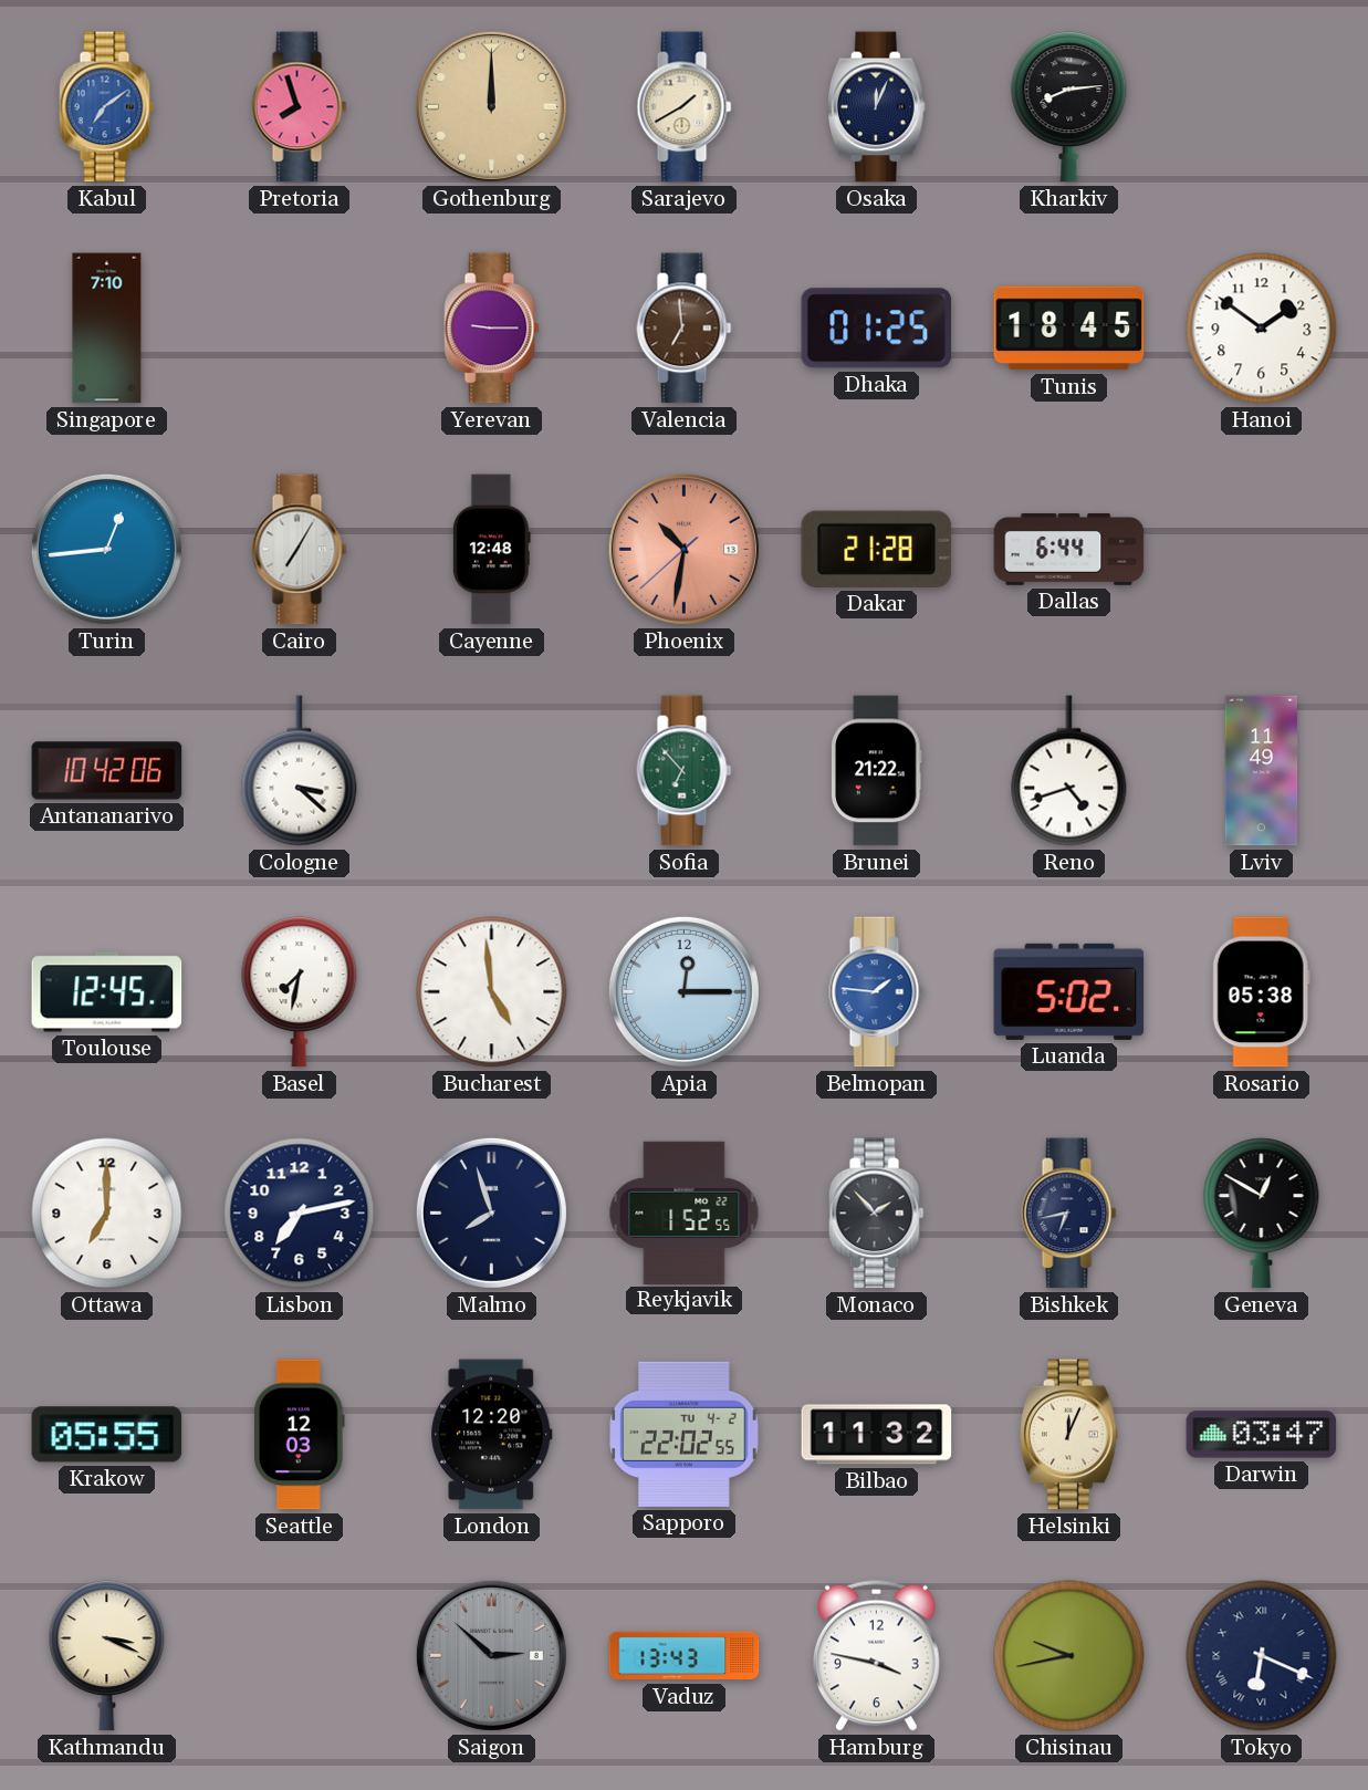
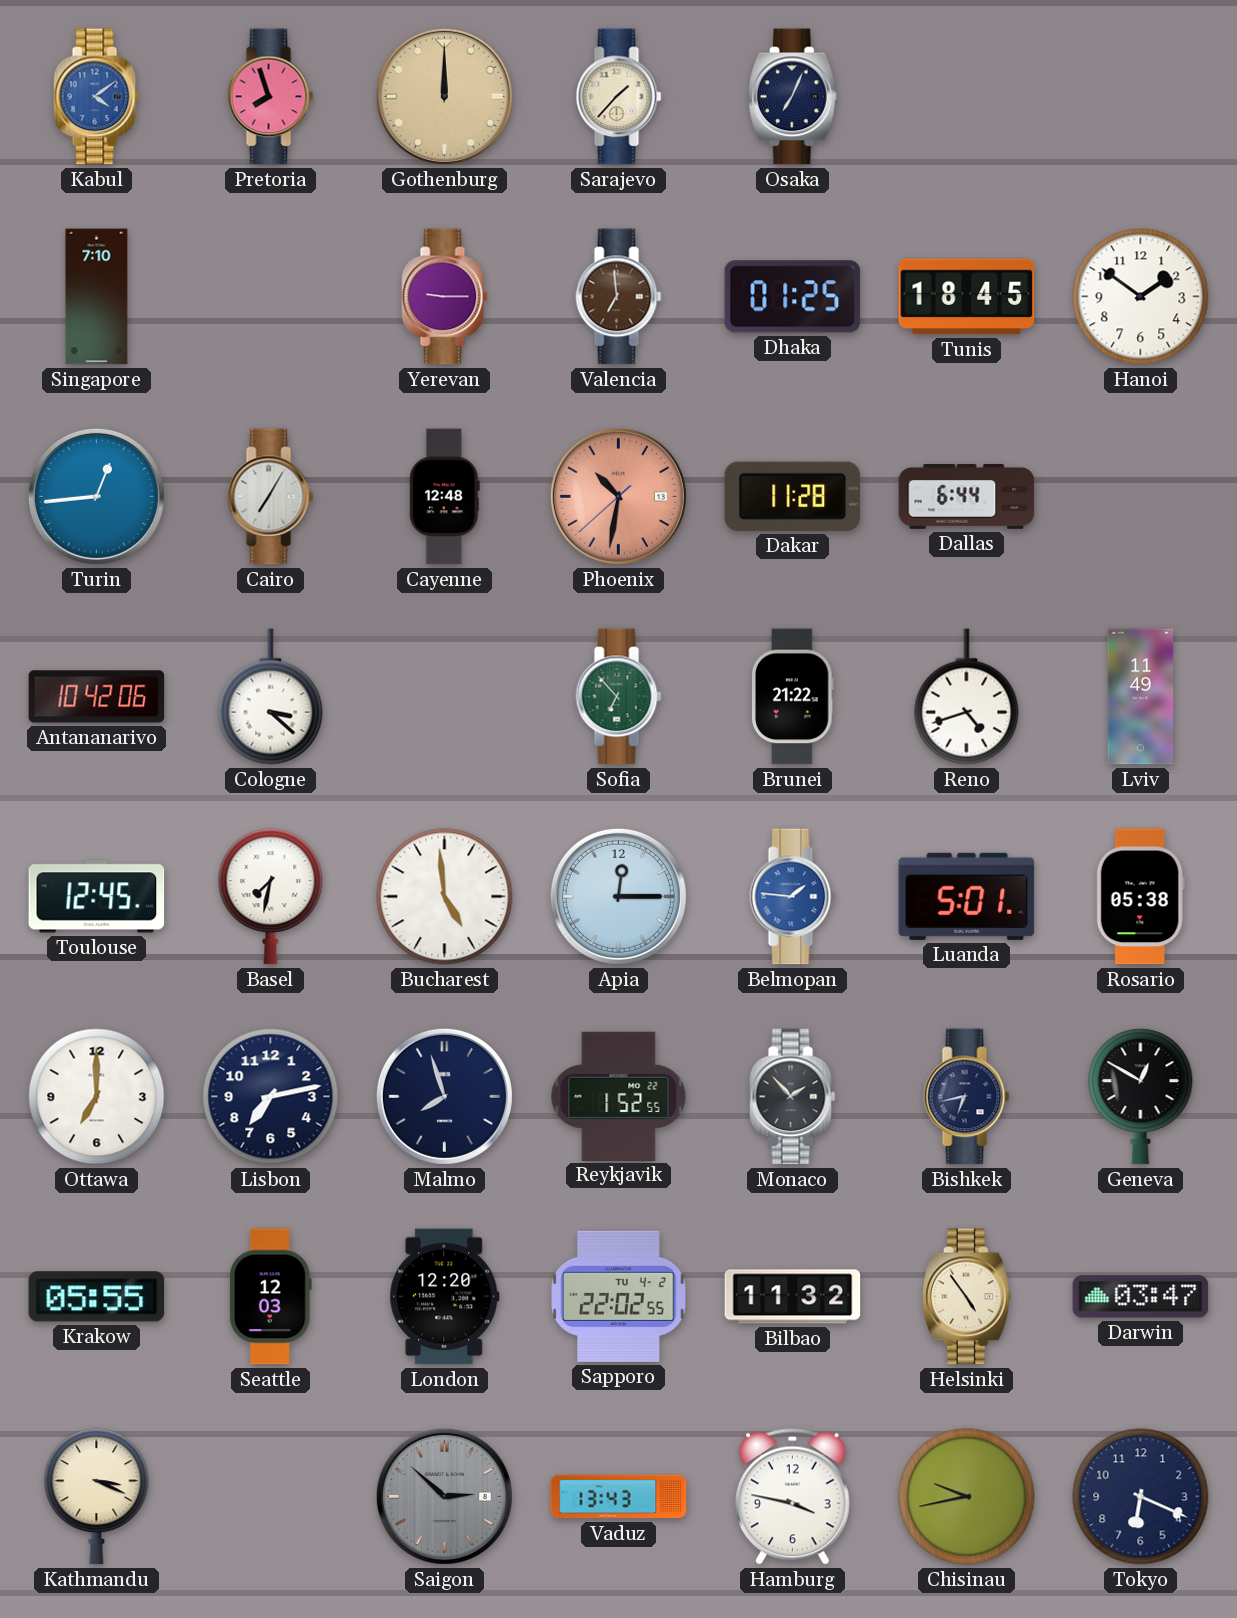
Kabul: 7:09 -> 4:09
Sarajevo: 1:40 -> 1:37
Osaka: 12:04 -> 7:04
Kharkiv: 8:14 -> none
Dakar: 21:28 -> 11:28
Luanda: 5:02 -> 5:01
Helsinki: 12:04 -> 4:54
Tokyo numerals: Roman -> Arabic
